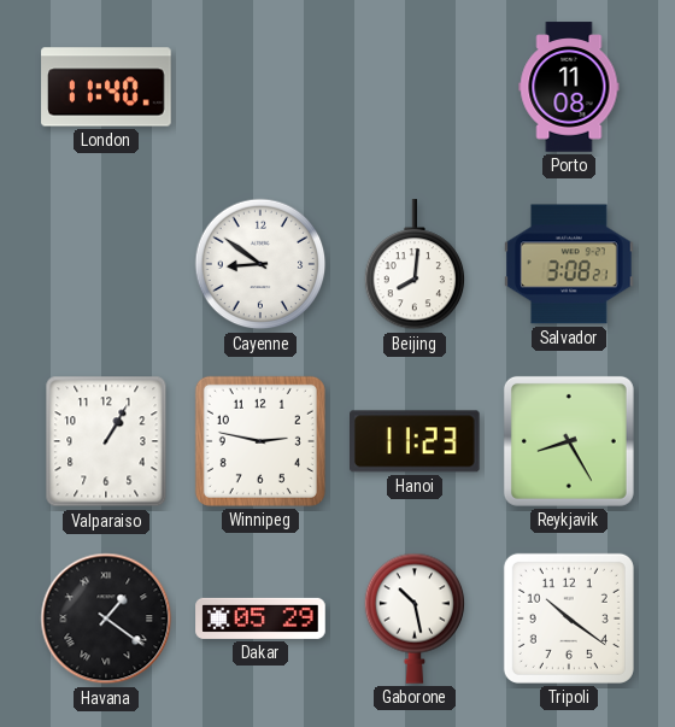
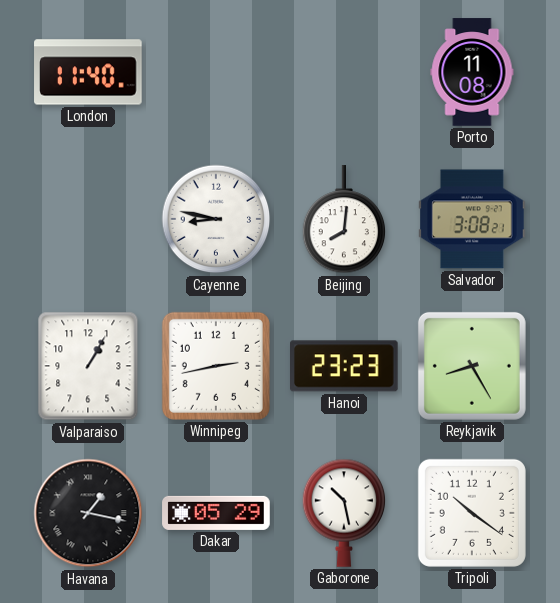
Cayenne: 8:51 -> 8:47
Winnipeg: 2:47 -> 2:43
Hanoi: 11:23 -> 23:23
Havana: 1:21 -> 1:17
